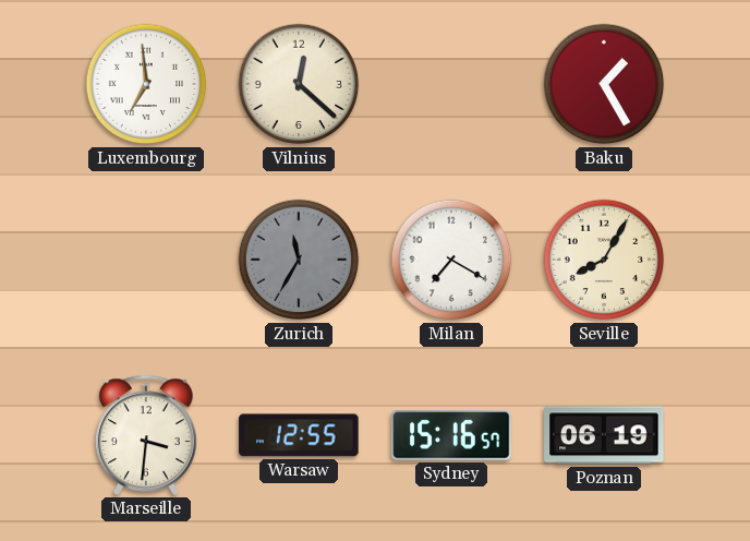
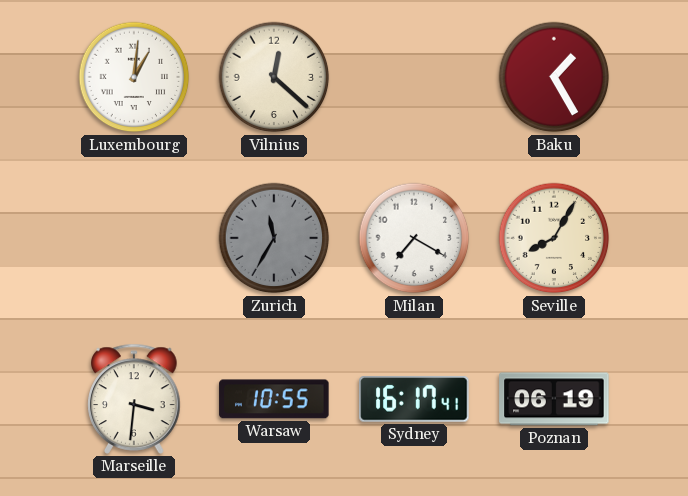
Luxembourg: 6:59 -> 1:01
Warsaw: 12:55 -> 10:55
Sydney: 15:16 -> 16:17
